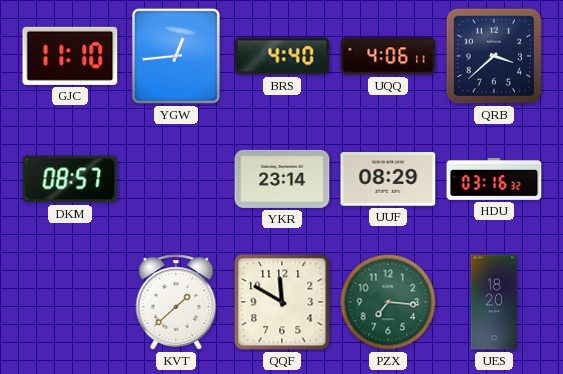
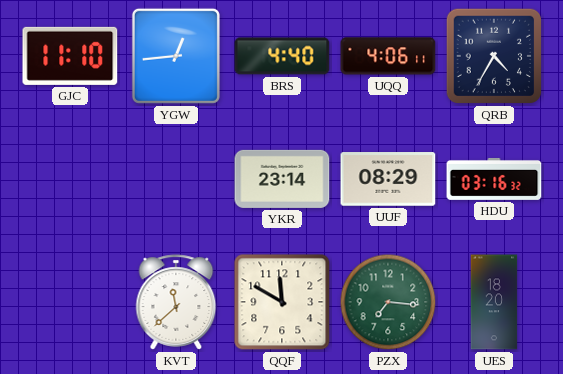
QRB: 3:38 -> 4:35
DKM: 08:57 -> none
KVT: 1:38 -> 11:38
